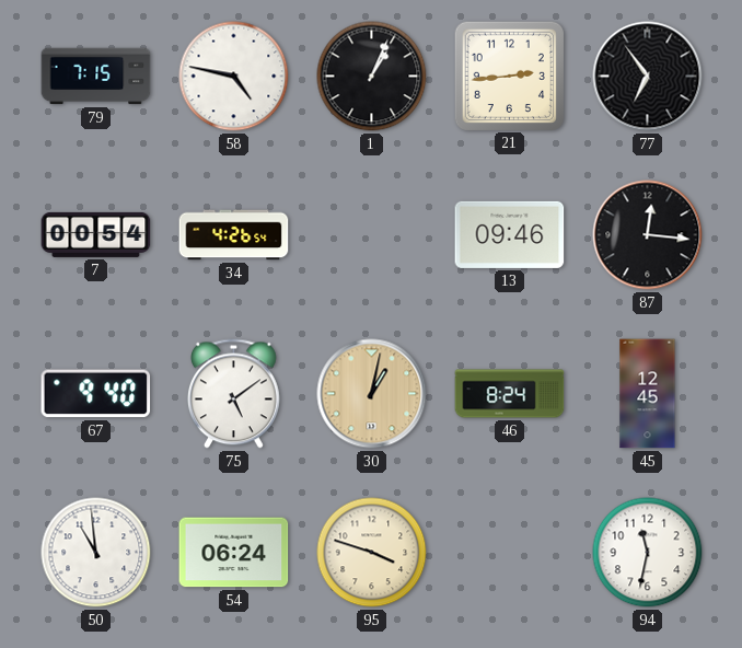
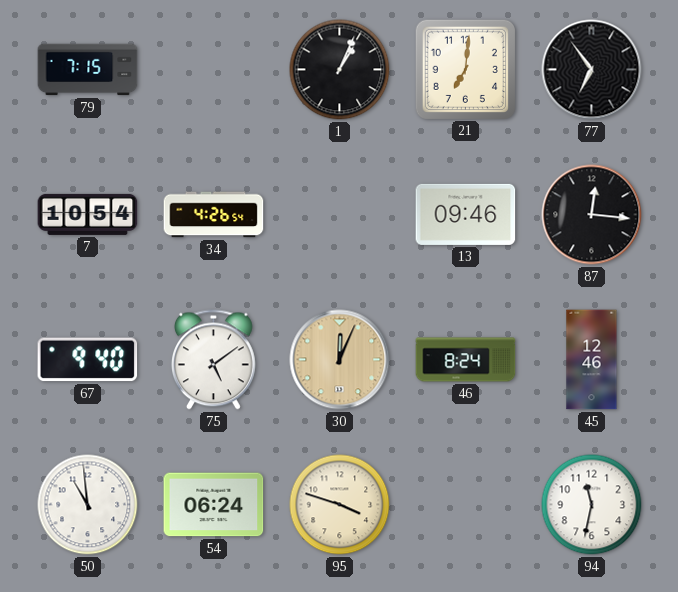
58: 4:47 -> none
21: 2:44 -> 7:01
7: 00:54 -> 10:54
30: 1:02 -> 12:04
45: 12:45 -> 12:46
